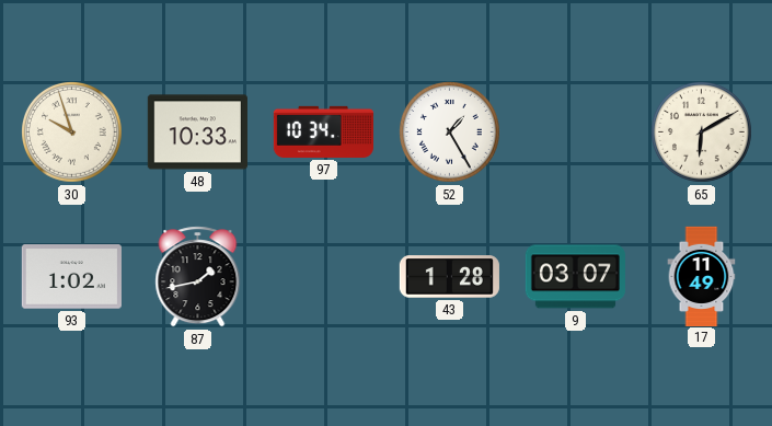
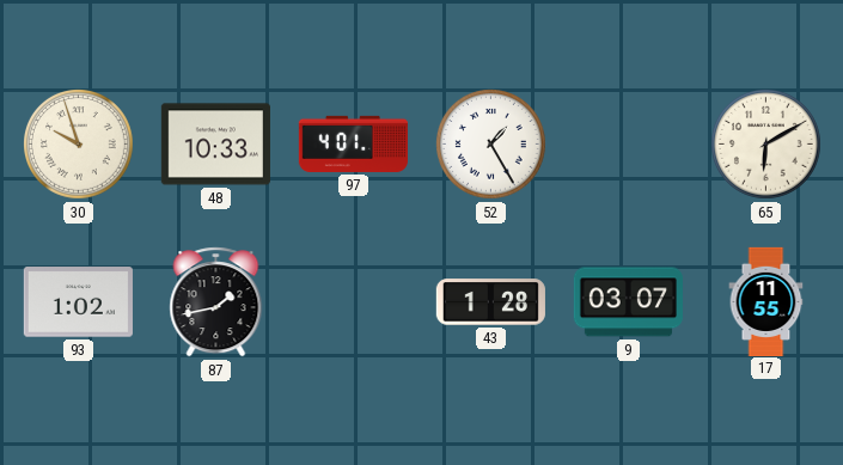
97: 10:34 -> 4:01
17: 11:49 -> 11:55
